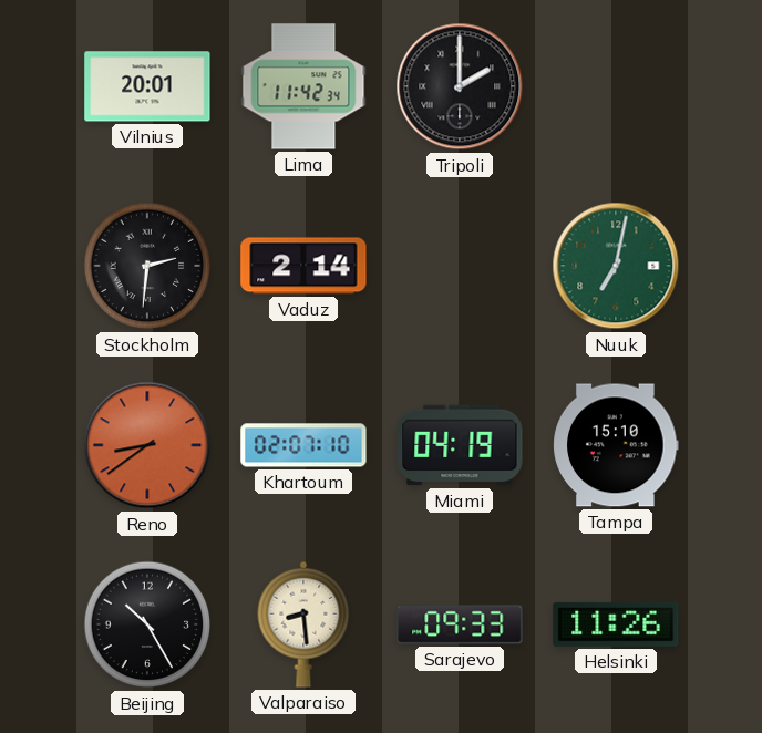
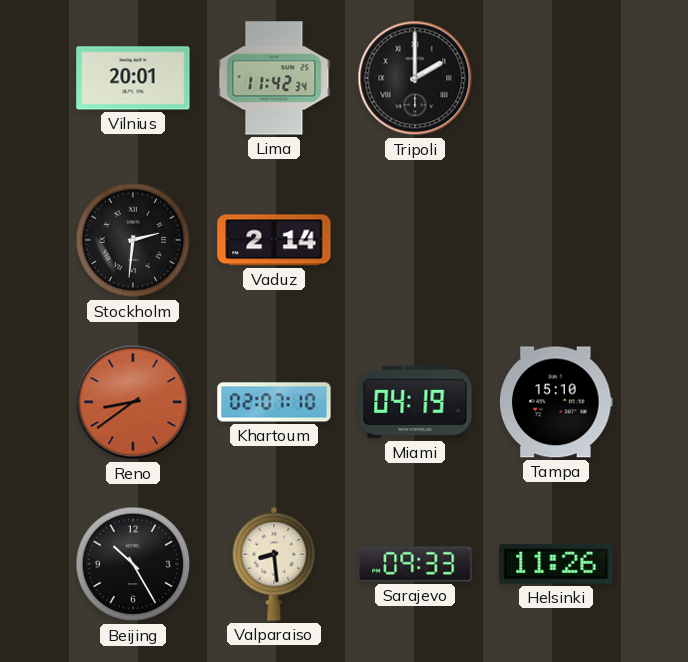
Nuuk: 7:02 -> none
